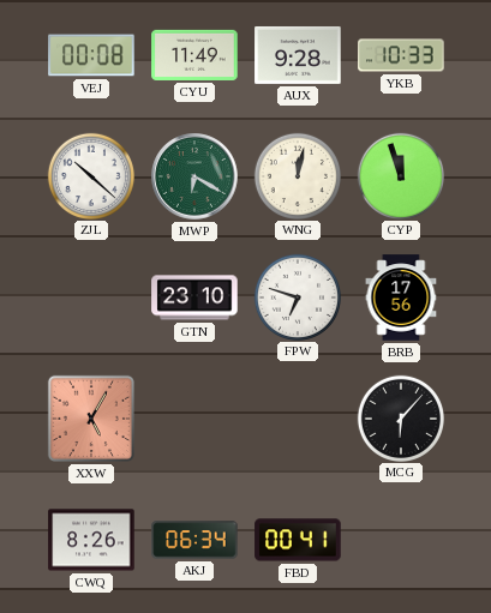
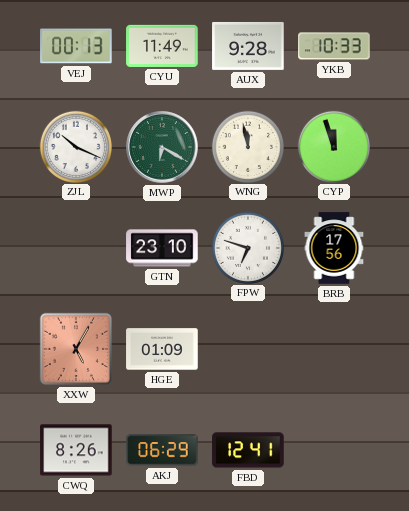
VEJ: 00:08 -> 00:13
ZJL: 10:22 -> 10:19
WNG: 12:02 -> 11:58
HGE: none -> 01:09
MCG: 6:07 -> none
AKJ: 06:34 -> 06:29
FBD: 00:41 -> 12:41
